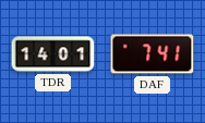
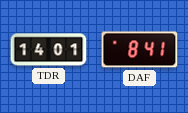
DAF: 7:41 -> 8:41
